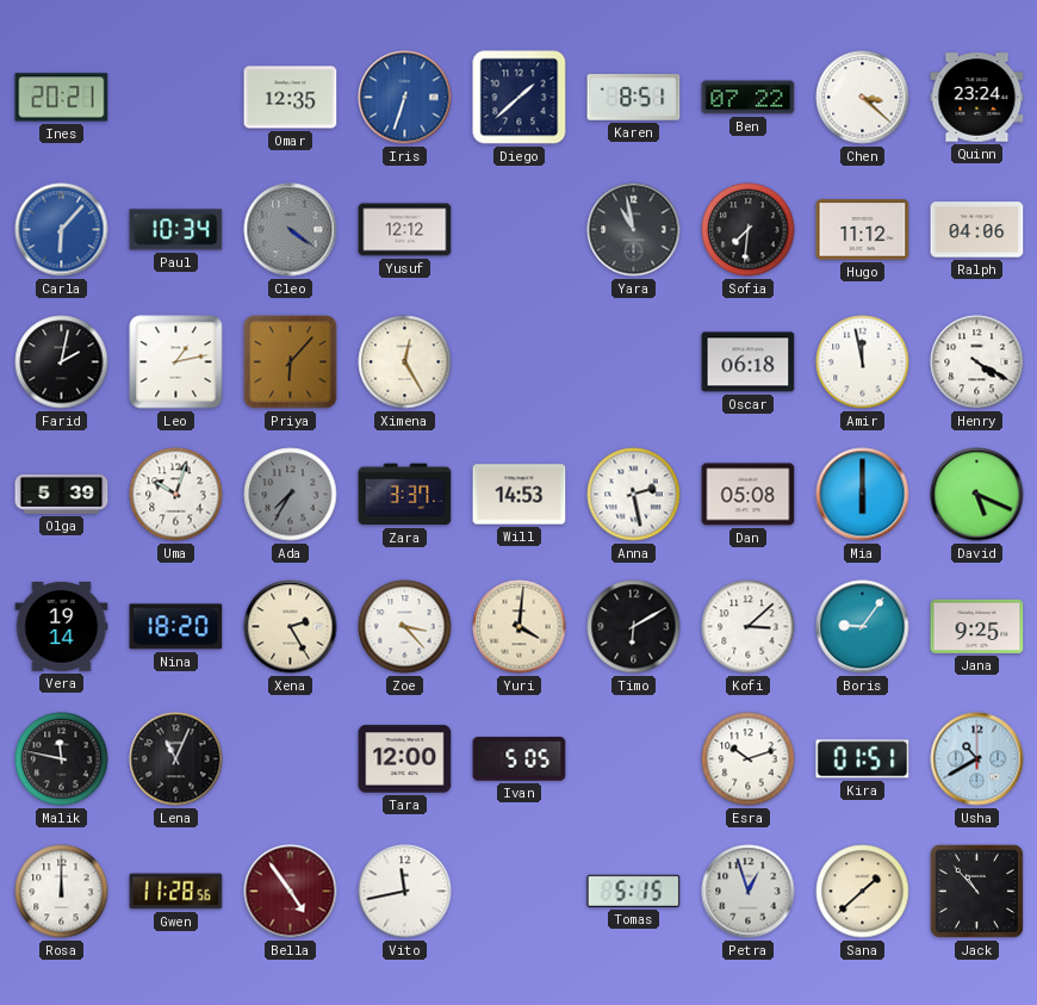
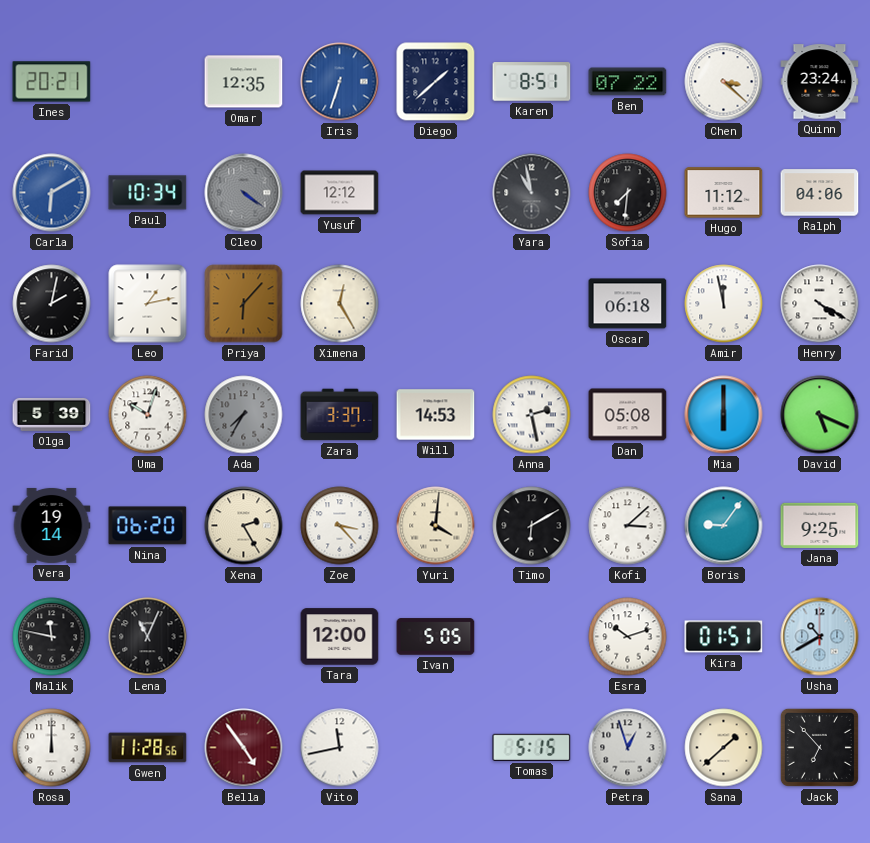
Carla: 6:07 -> 6:10
Nina: 18:20 -> 06:20
Jack: 10:53 -> 6:53
